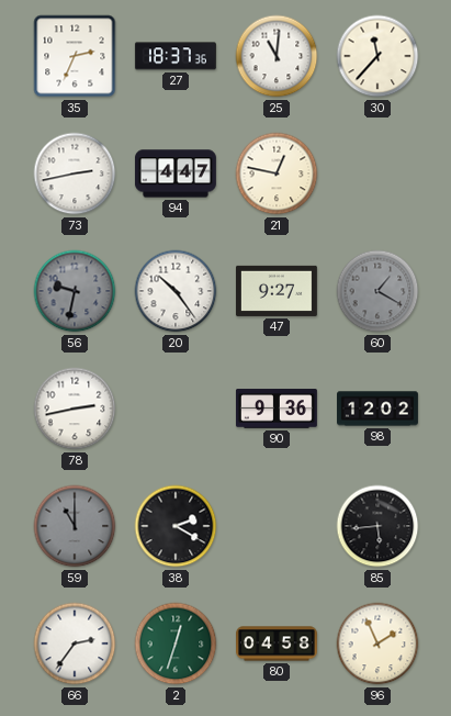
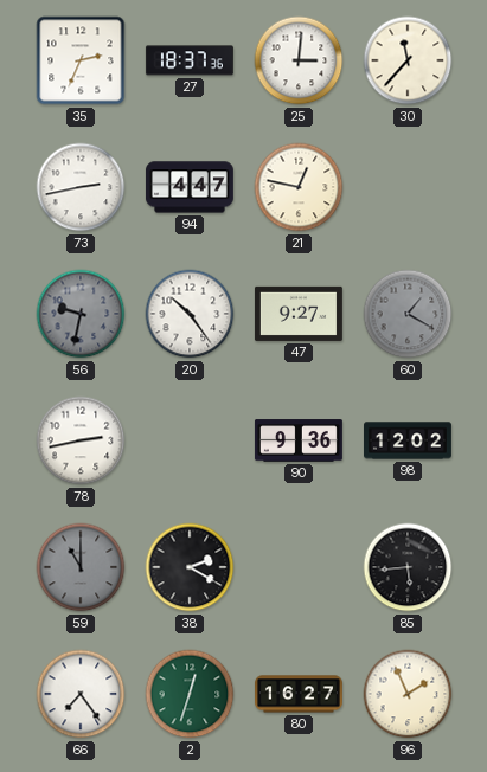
25: 11:01 -> 3:01
66: 2:36 -> 7:24
80: 04:58 -> 16:27
